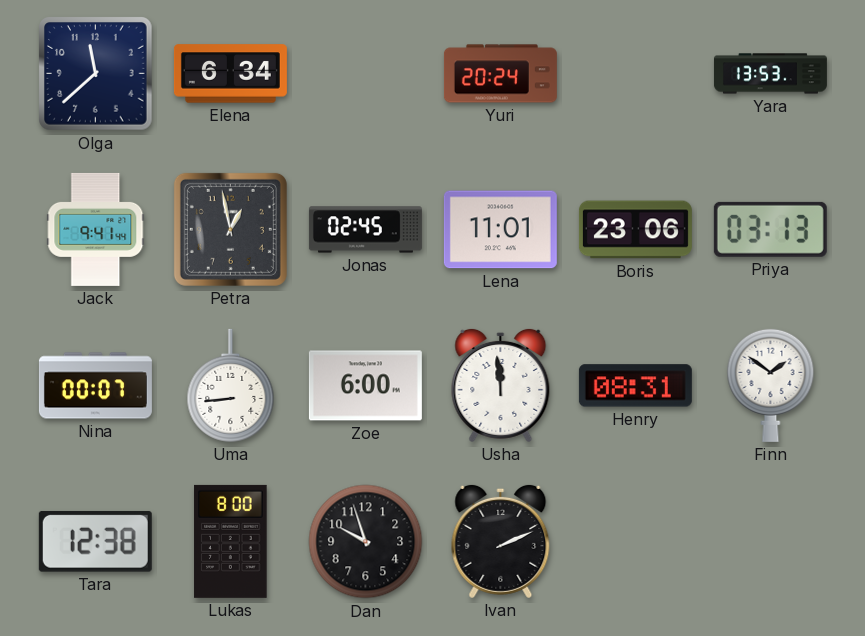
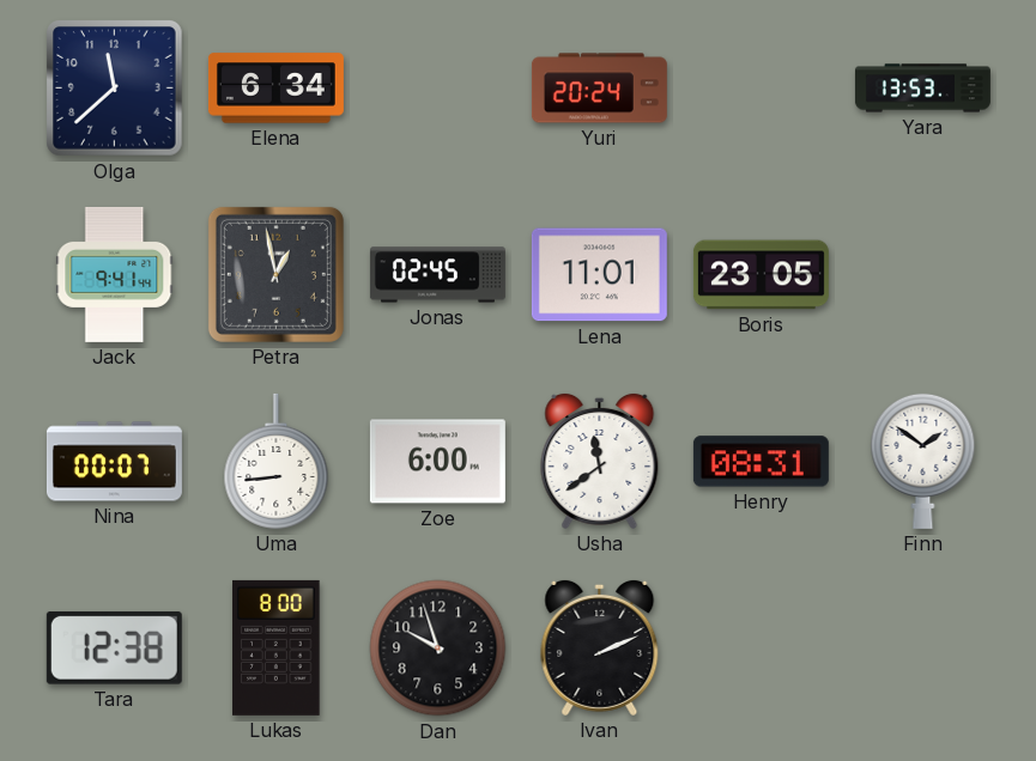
Boris: 23:06 -> 23:05
Priya: 03:13 -> none
Usha: 11:59 -> 11:39
